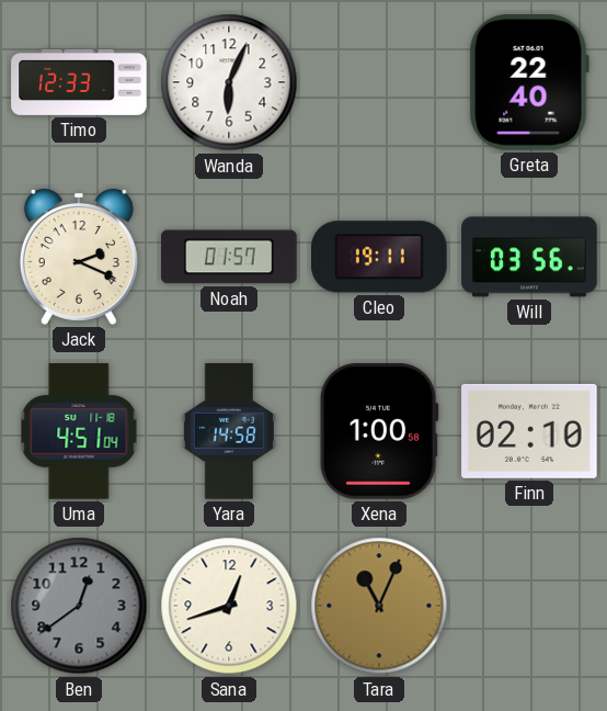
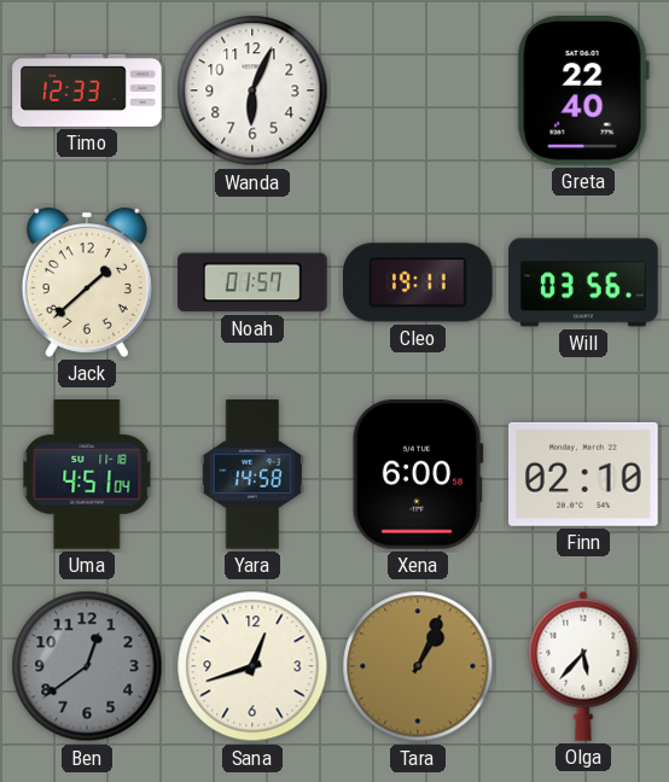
Jack: 2:19 -> 1:38
Xena: 1:00 -> 6:00
Tara: 11:04 -> 1:04
Olga: none -> 5:37
